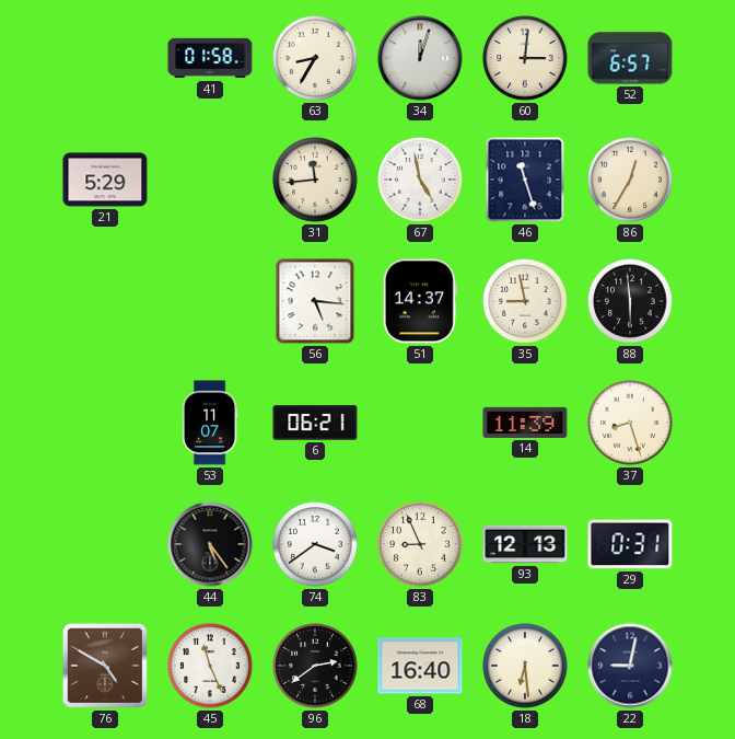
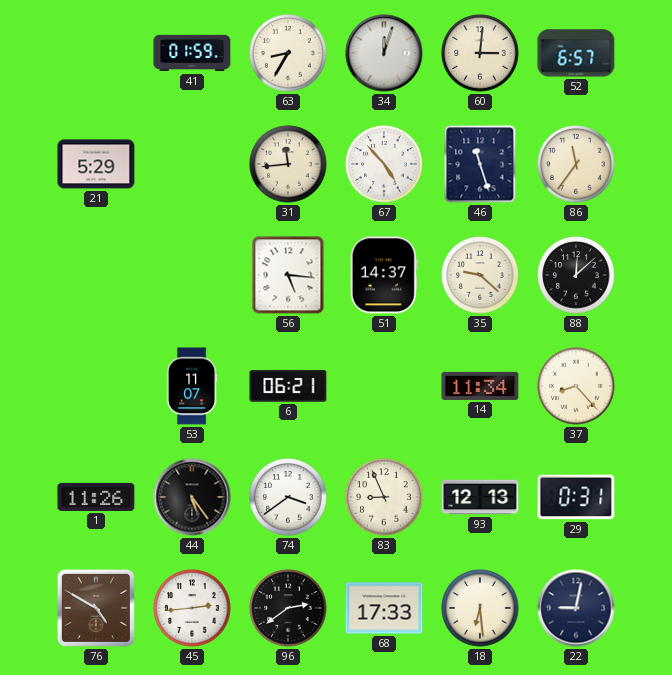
41: 01:58 -> 01:59
67: 4:58 -> 4:53
86: 12:35 -> 11:36
35: 8:58 -> 9:22
88: 5:59 -> 12:08
14: 11:39 -> 11:34
37: 8:27 -> 8:23
1: none -> 11:26
45: 11:26 -> 2:44
68: 16:40 -> 17:33
